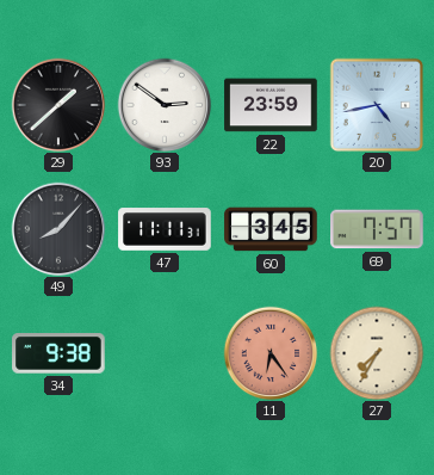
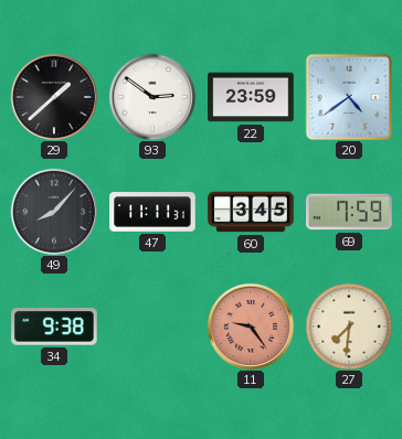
20: 4:43 -> 4:39
69: 7:57 -> 7:59
11: 6:24 -> 9:24
27: 7:35 -> 7:31
